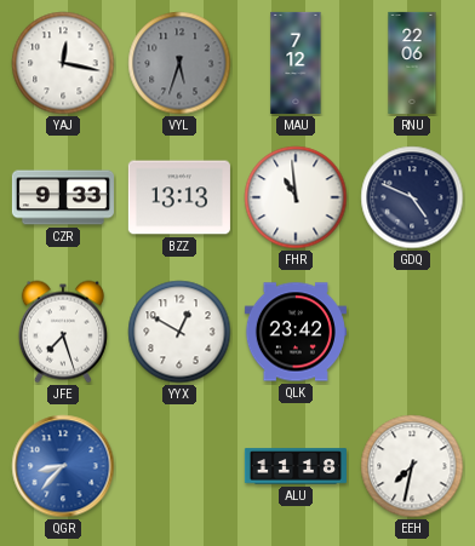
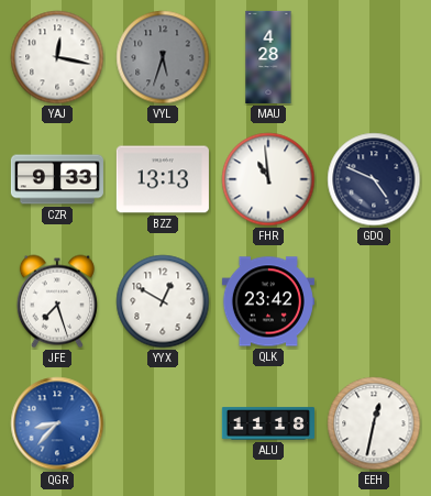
MAU: 7:12 -> 4:28
RNU: 22:06 -> none
EEH: 7:32 -> 12:32
